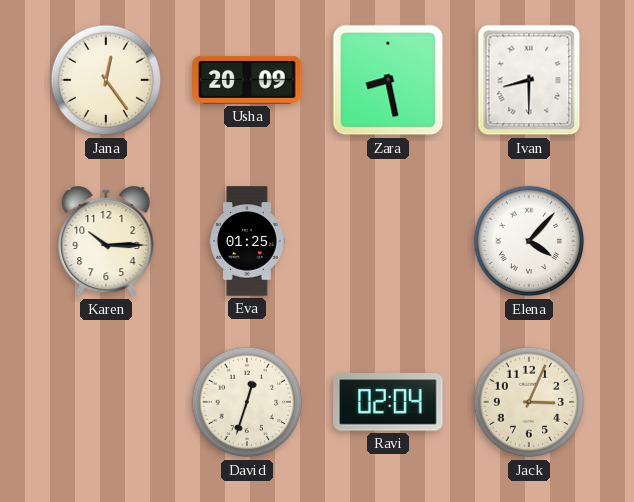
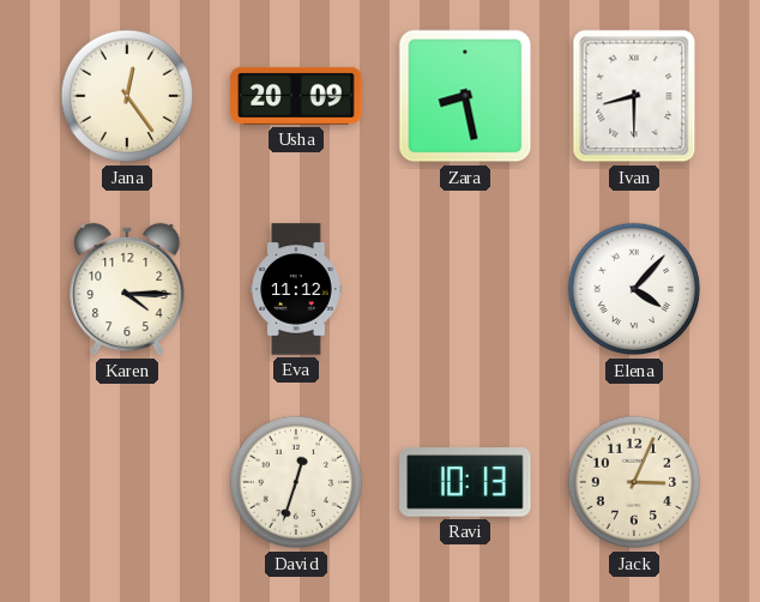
Karen: 10:15 -> 4:15
Eva: 01:25 -> 11:12
Ravi: 02:04 -> 10:13
